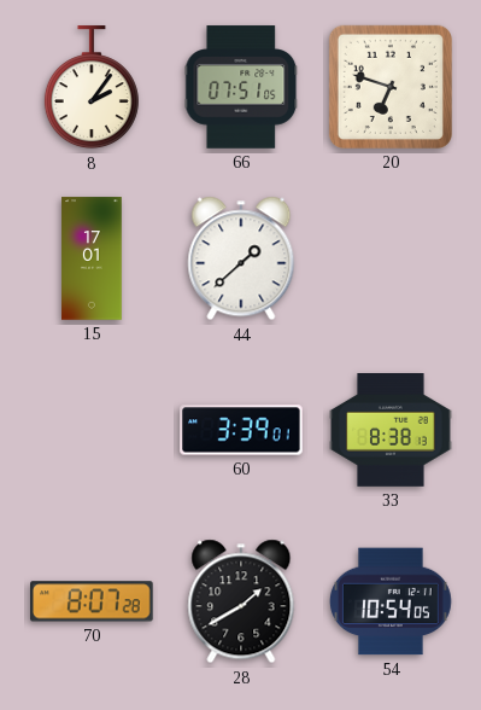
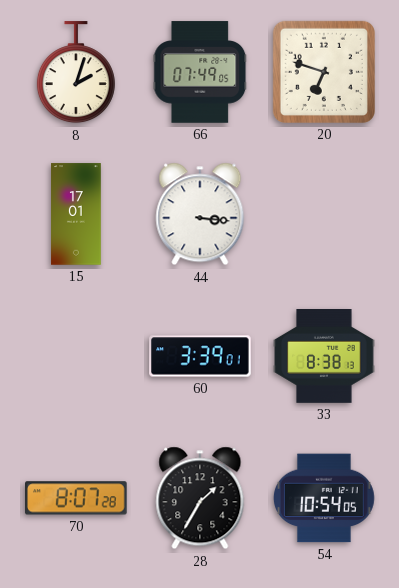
8: 2:06 -> 2:03
66: 07:51 -> 07:49
44: 1:38 -> 3:16
28: 1:40 -> 1:35
